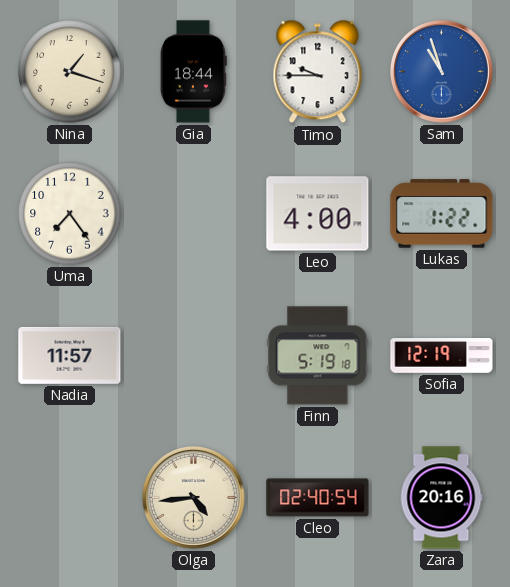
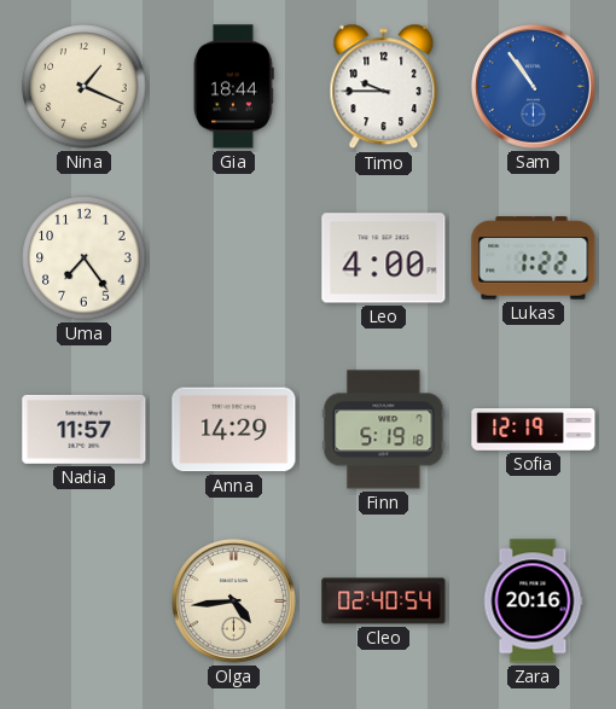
Nina: 1:18 -> 1:19
Sam: 10:57 -> 10:54
Anna: none -> 14:29
